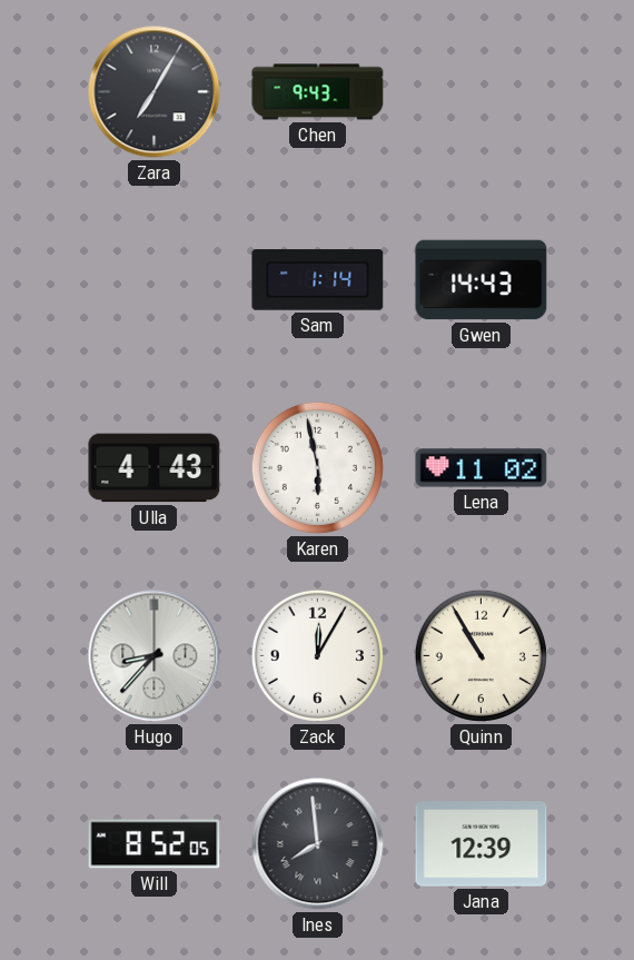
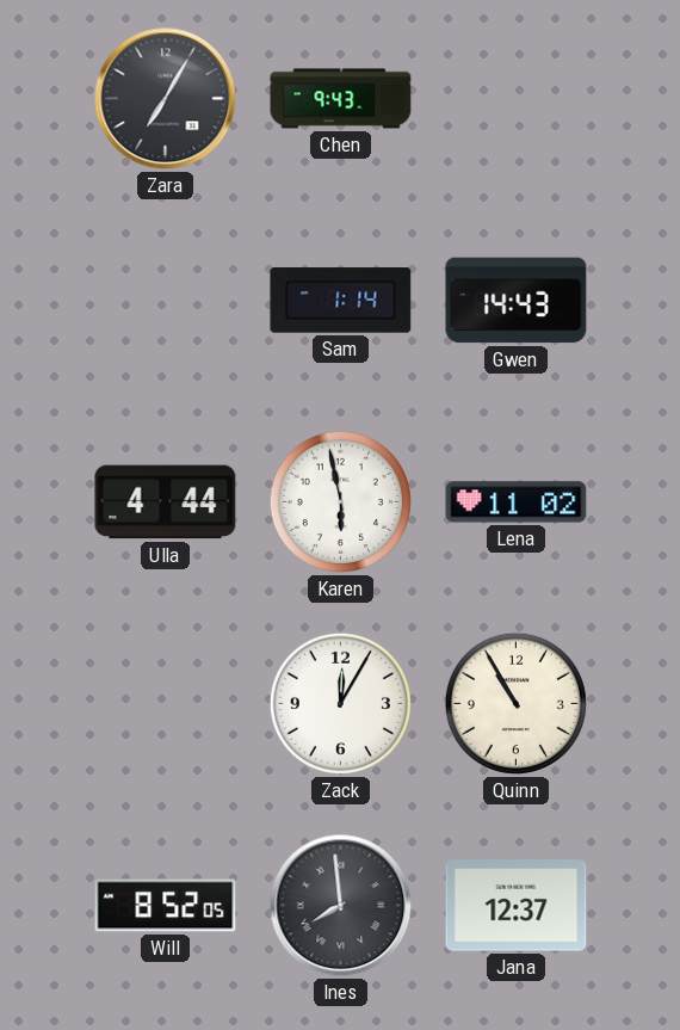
Ulla: 4:43 -> 4:44
Hugo: 8:37 -> none
Jana: 12:39 -> 12:37
